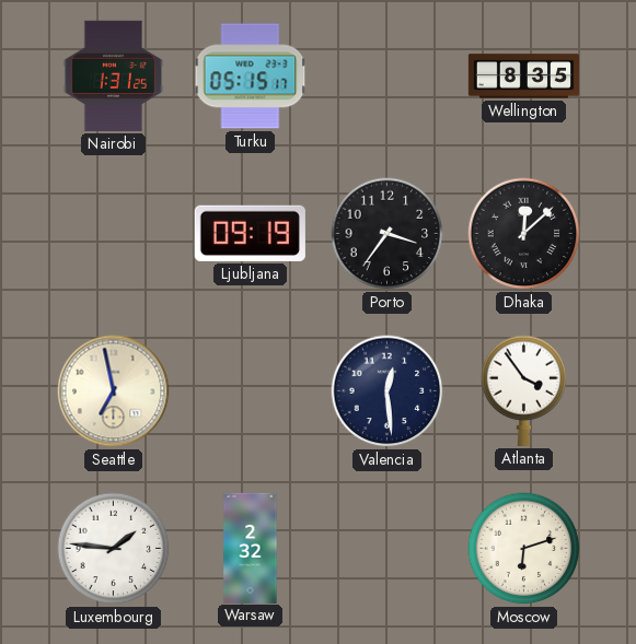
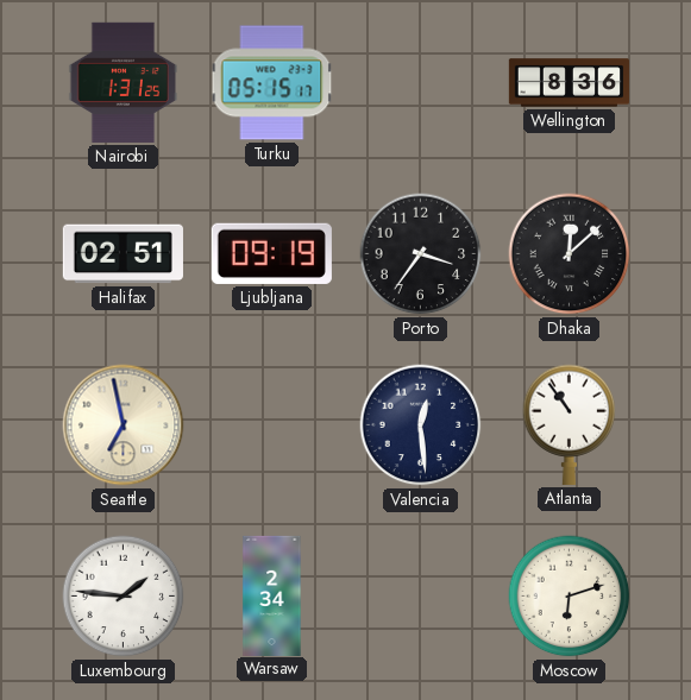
Wellington: 8:35 -> 8:36
Halifax: none -> 02:51
Atlanta: 3:54 -> 10:54
Warsaw: 2:32 -> 2:34
